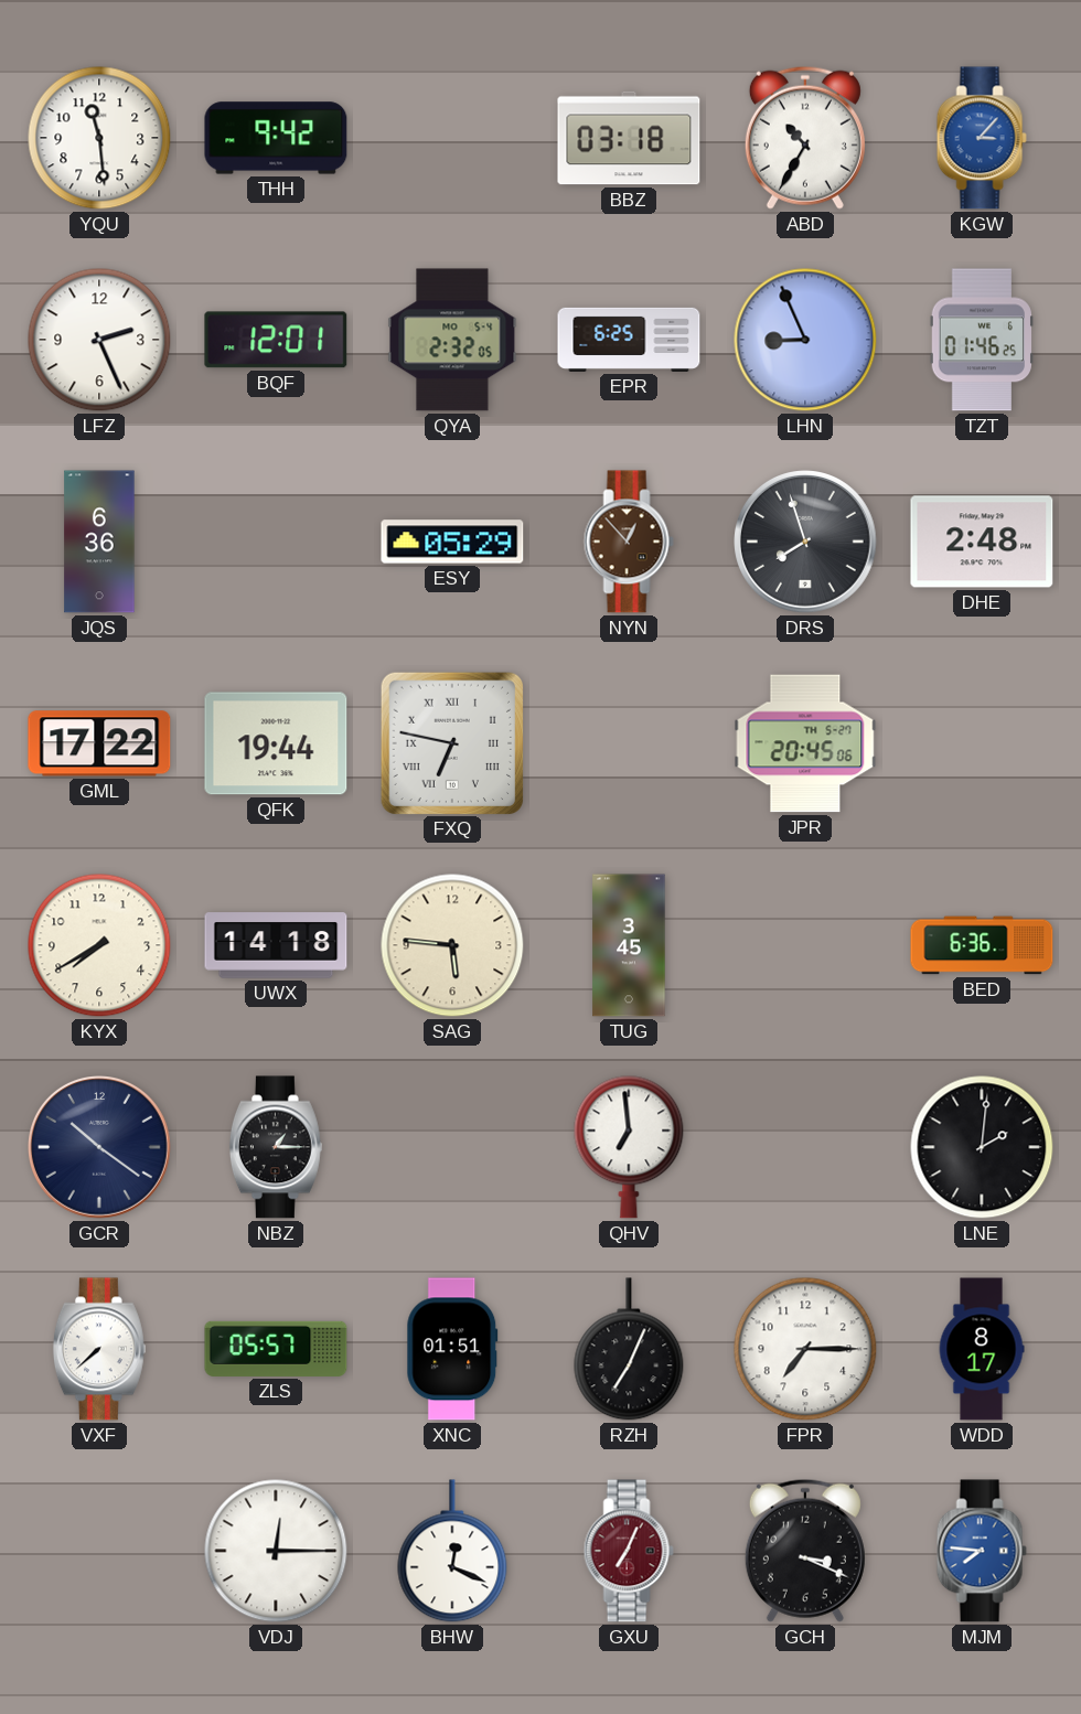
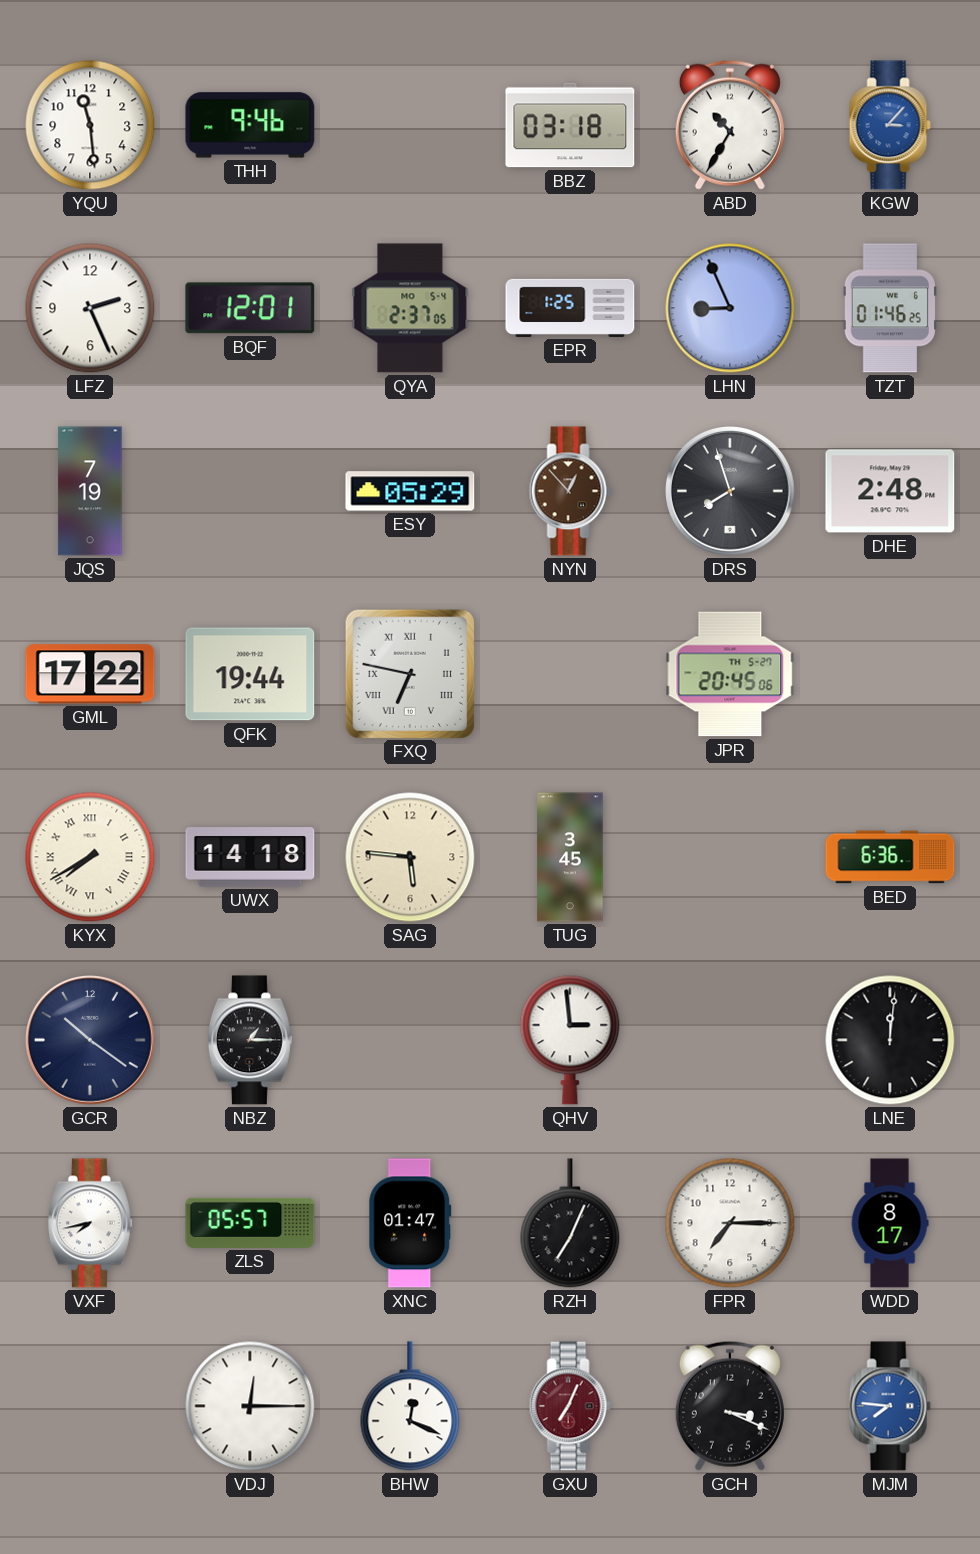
THH: 9:42 -> 9:46
QYA: 2:32 -> 2:37
EPR: 6:25 -> 1:25
JQS: 6:36 -> 7:19
KYX numerals: Arabic -> Roman
QHV: 6:59 -> 2:59
LNE: 2:01 -> 12:01
VXF: 7:38 -> 7:43
XNC: 01:51 -> 01:47
